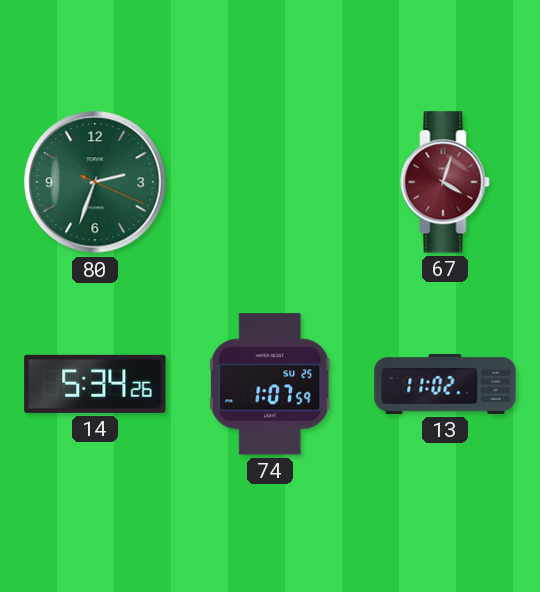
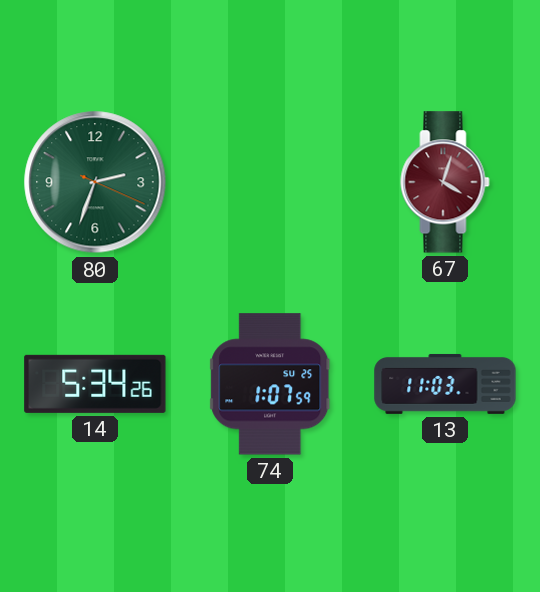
13: 11:02 -> 11:03
